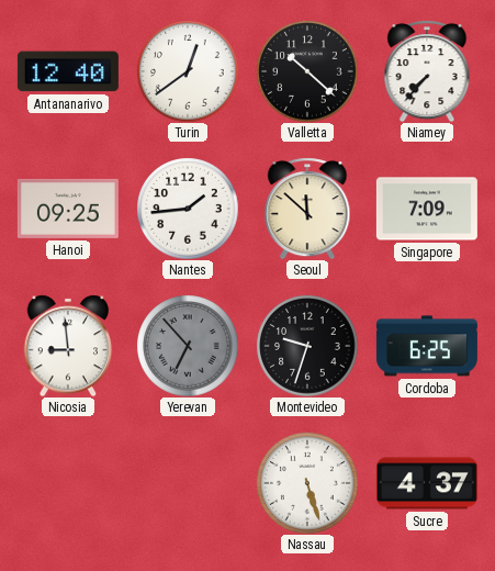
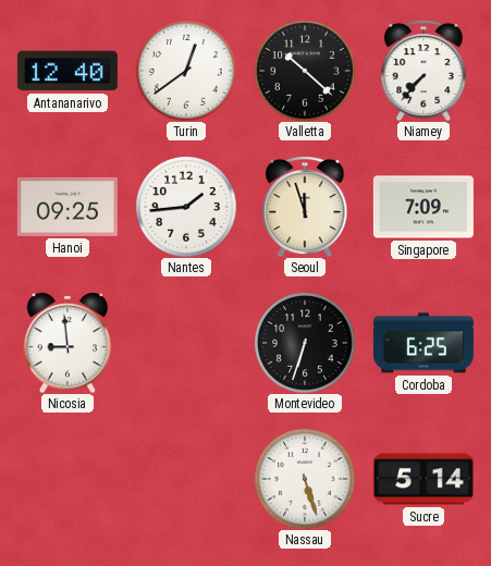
Seoul: 11:52 -> 11:57
Yerevan: 6:53 -> none
Montevideo: 9:33 -> 6:33
Sucre: 4:37 -> 5:14
